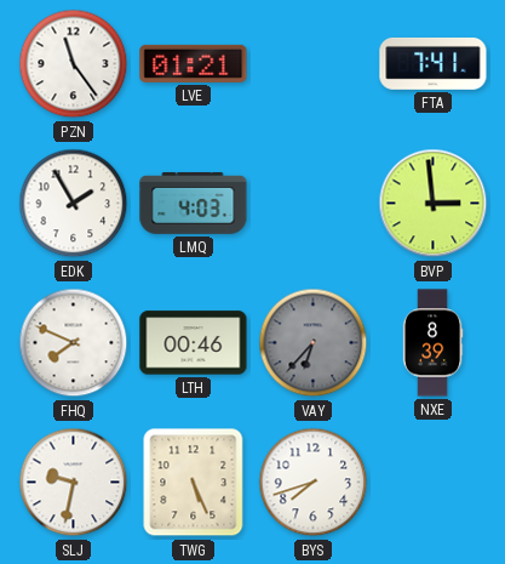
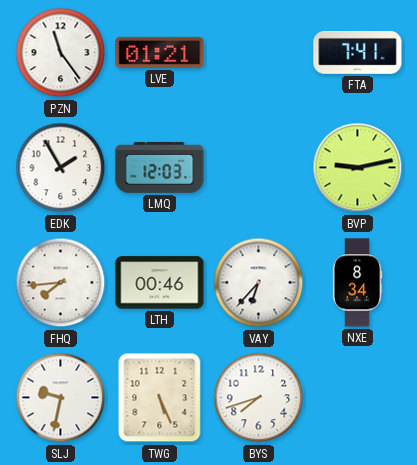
LMQ: 4:03 -> 12:03
BVP: 2:59 -> 9:13
FHQ: 7:49 -> 7:44
VAY dial: grey -> white
NXE: 8:39 -> 8:34
